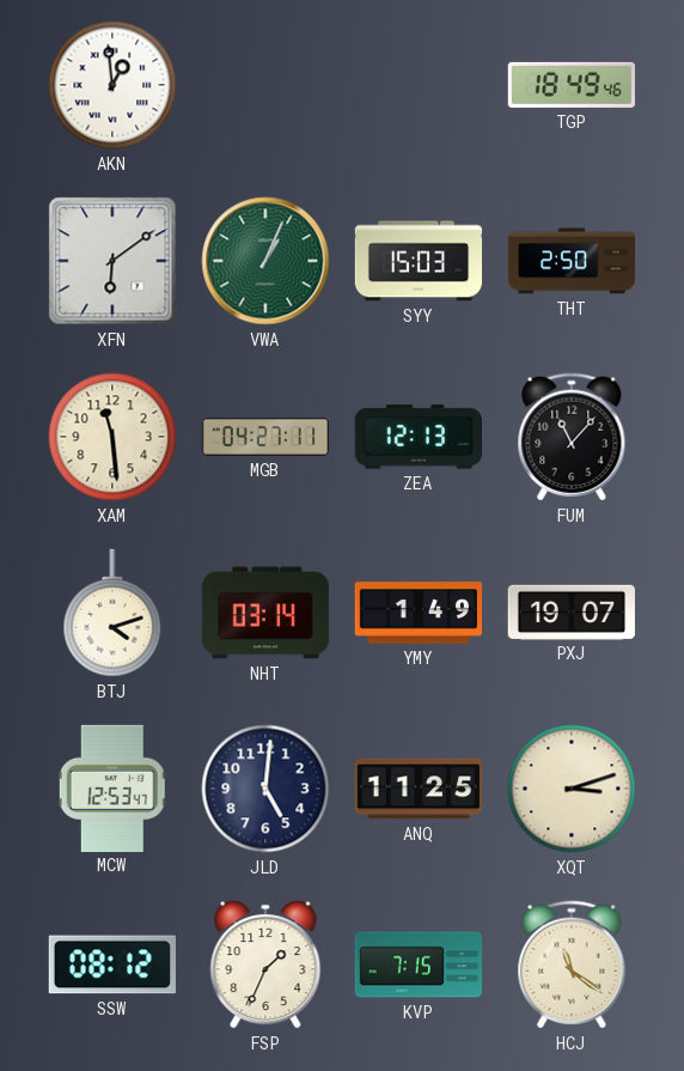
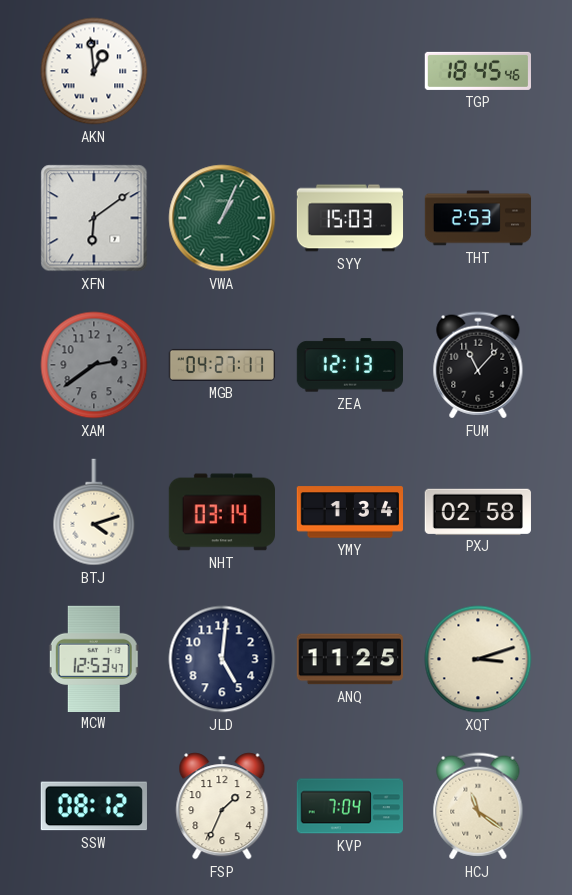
TGP: 18:49 -> 18:45
THT: 2:50 -> 2:53
XAM: 11:29 -> 2:39
XAM dial: cream -> grey
YMY: 1:49 -> 1:34
PXJ: 19:07 -> 02:58
KVP: 7:15 -> 7:04
